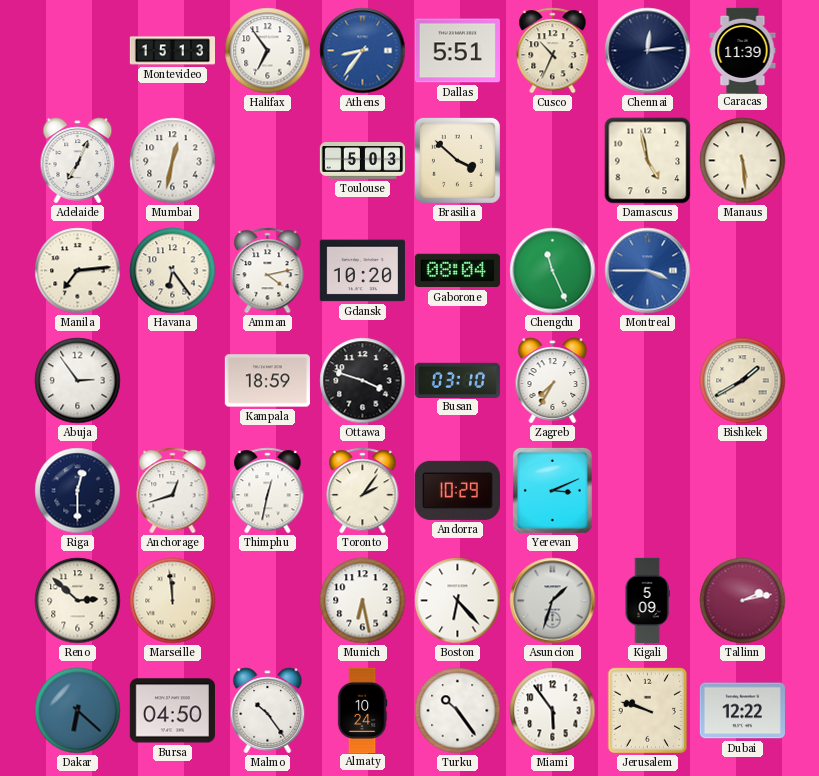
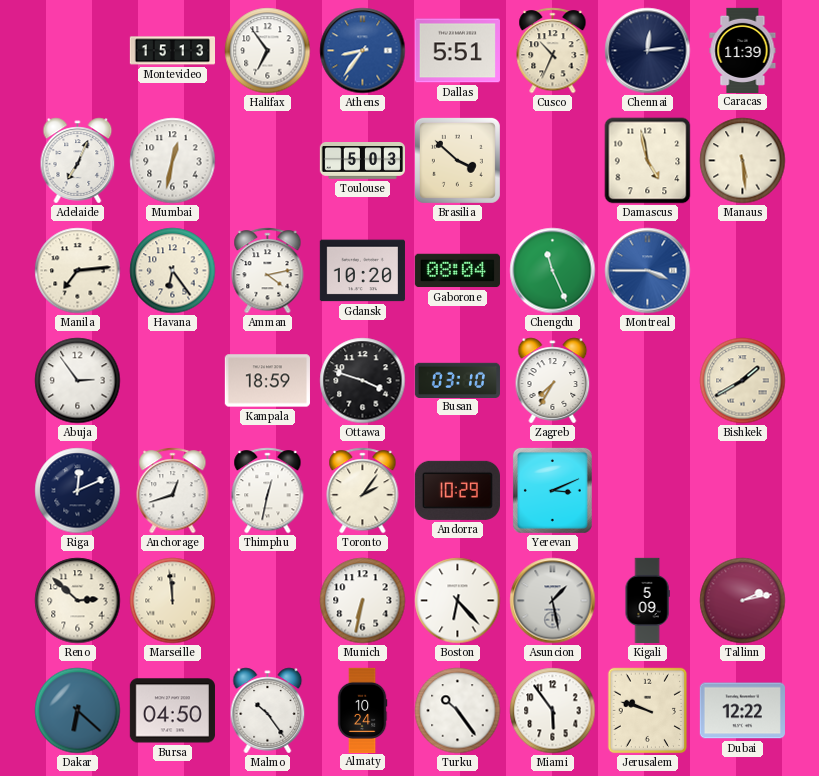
Riga: 12:30 -> 12:11
Munich: 6:28 -> 6:32
Asuncion: 1:33 -> 1:28
